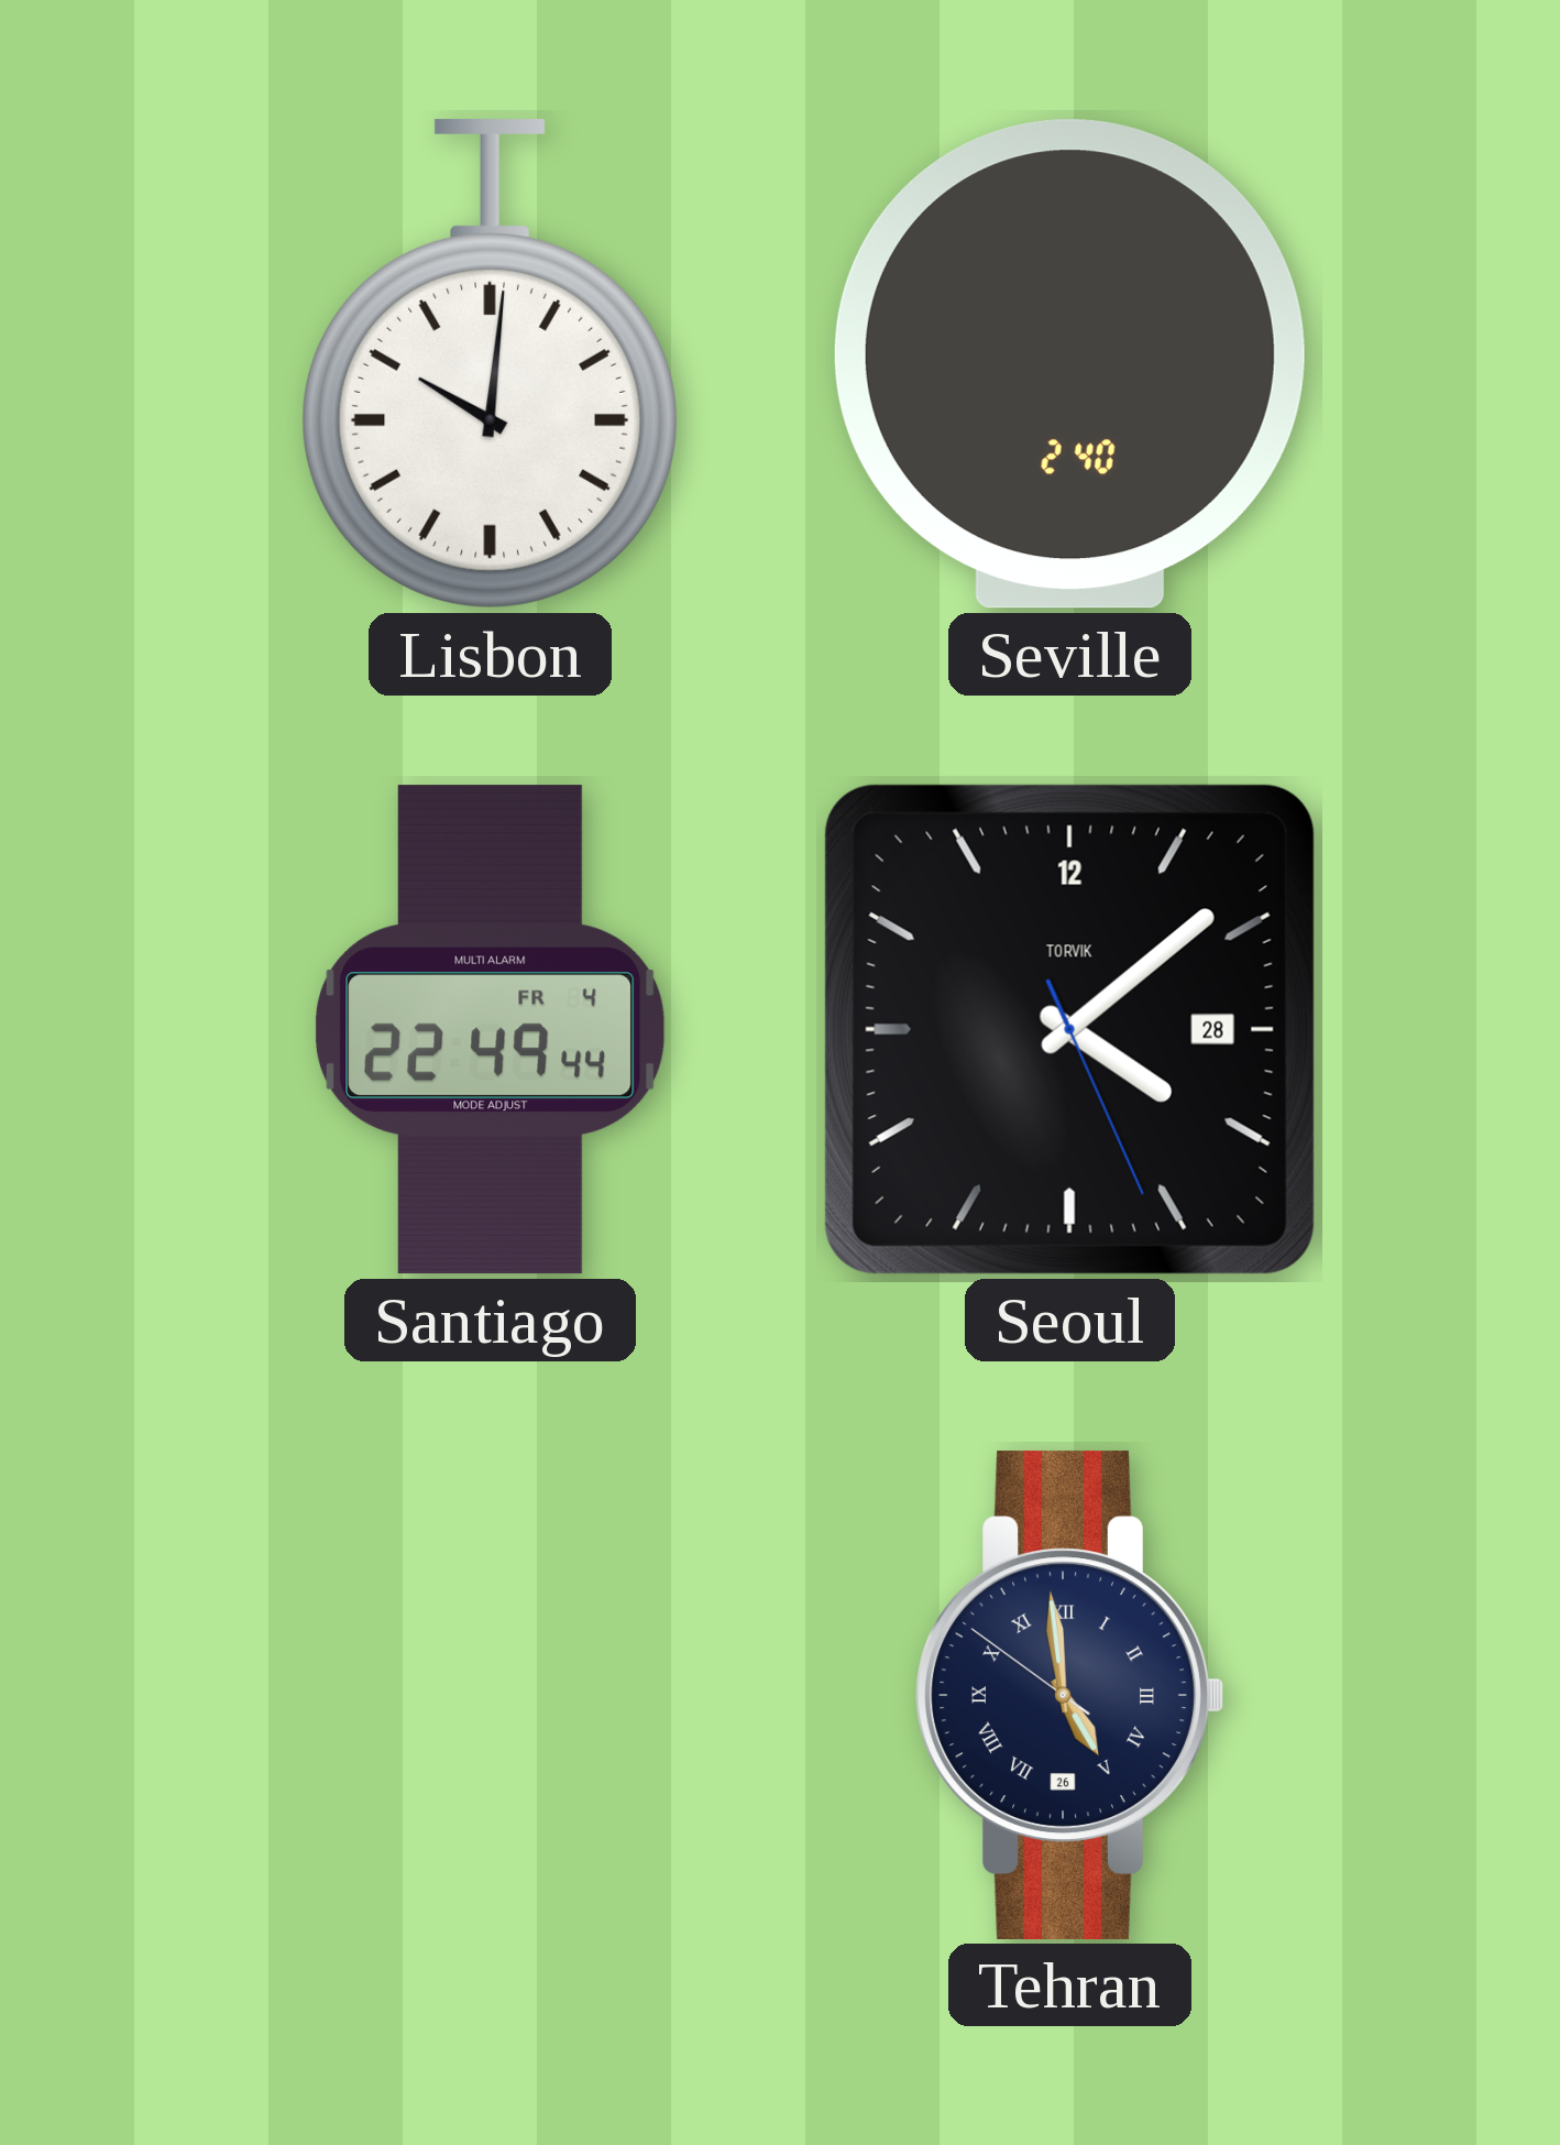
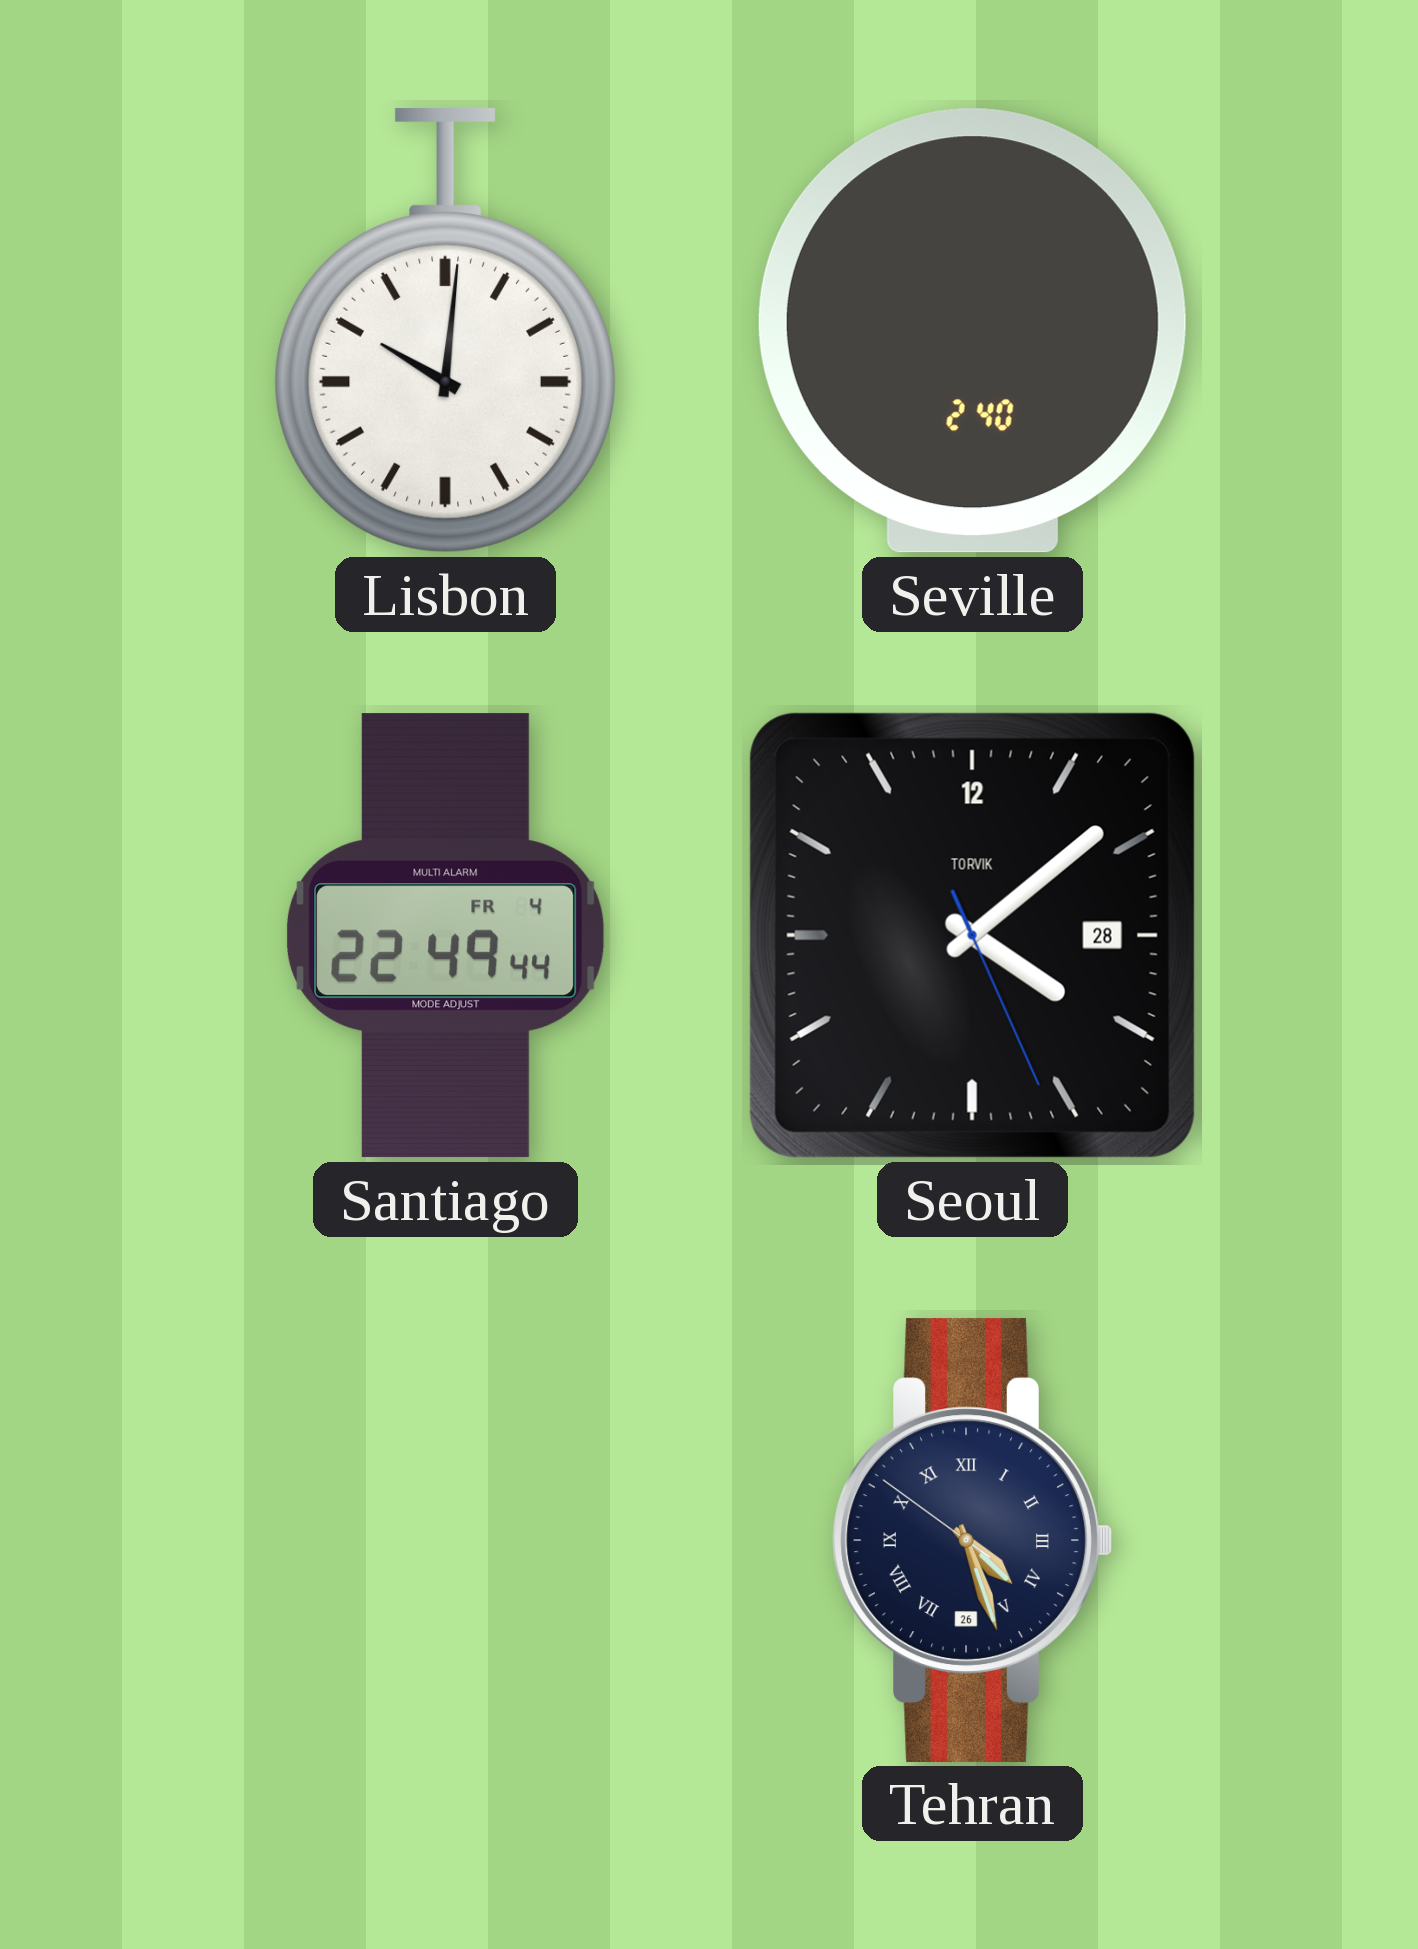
Tehran: 4:58 -> 4:26
